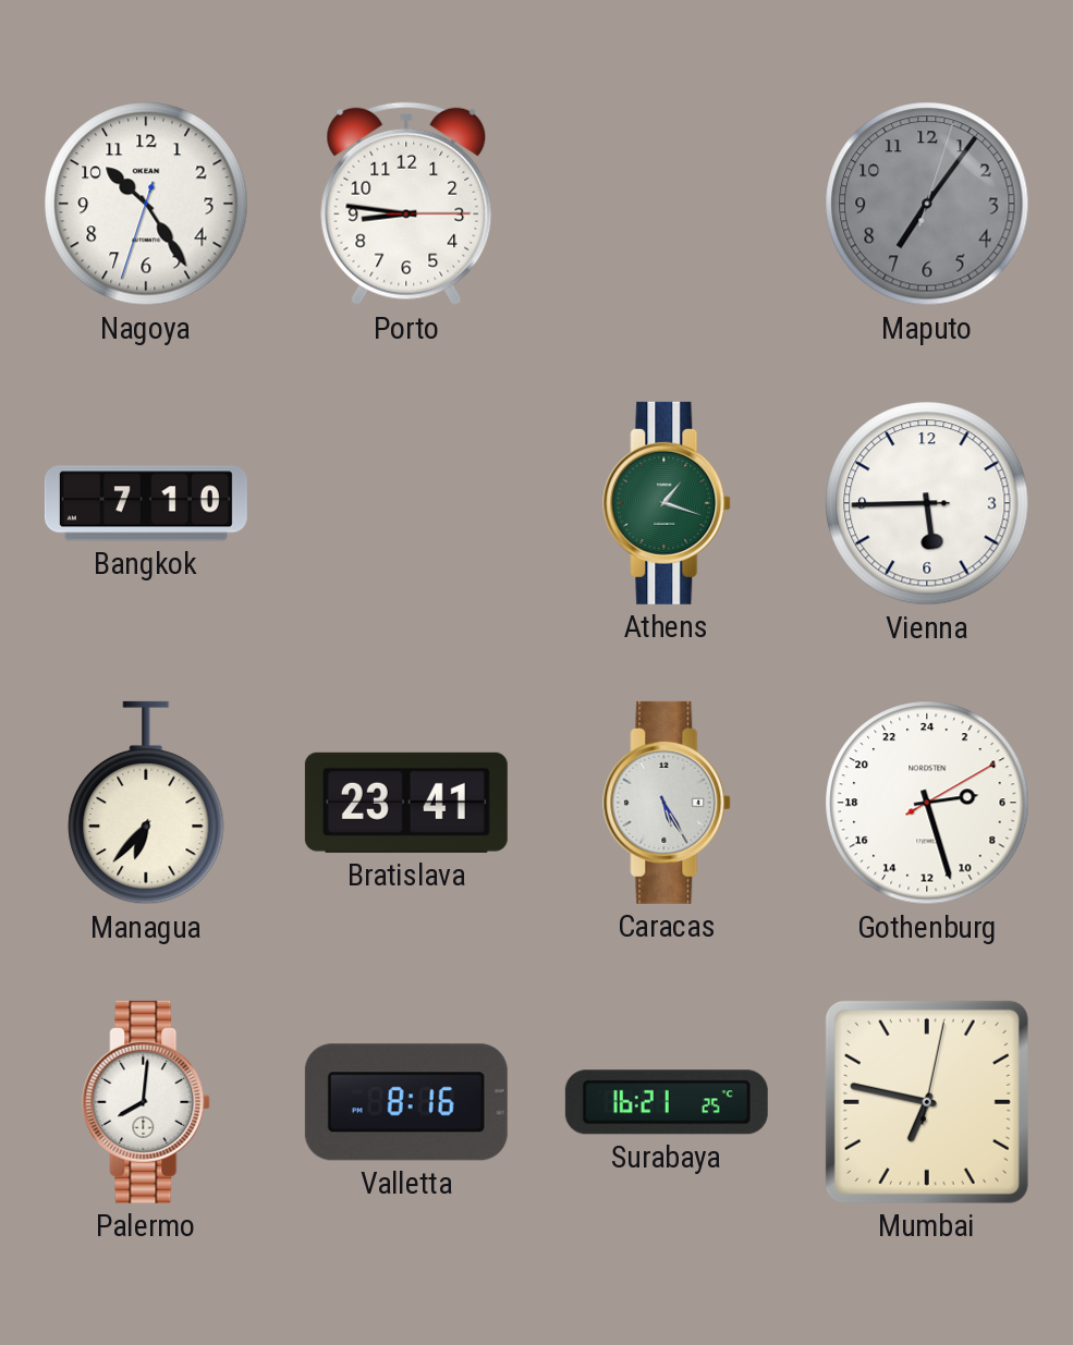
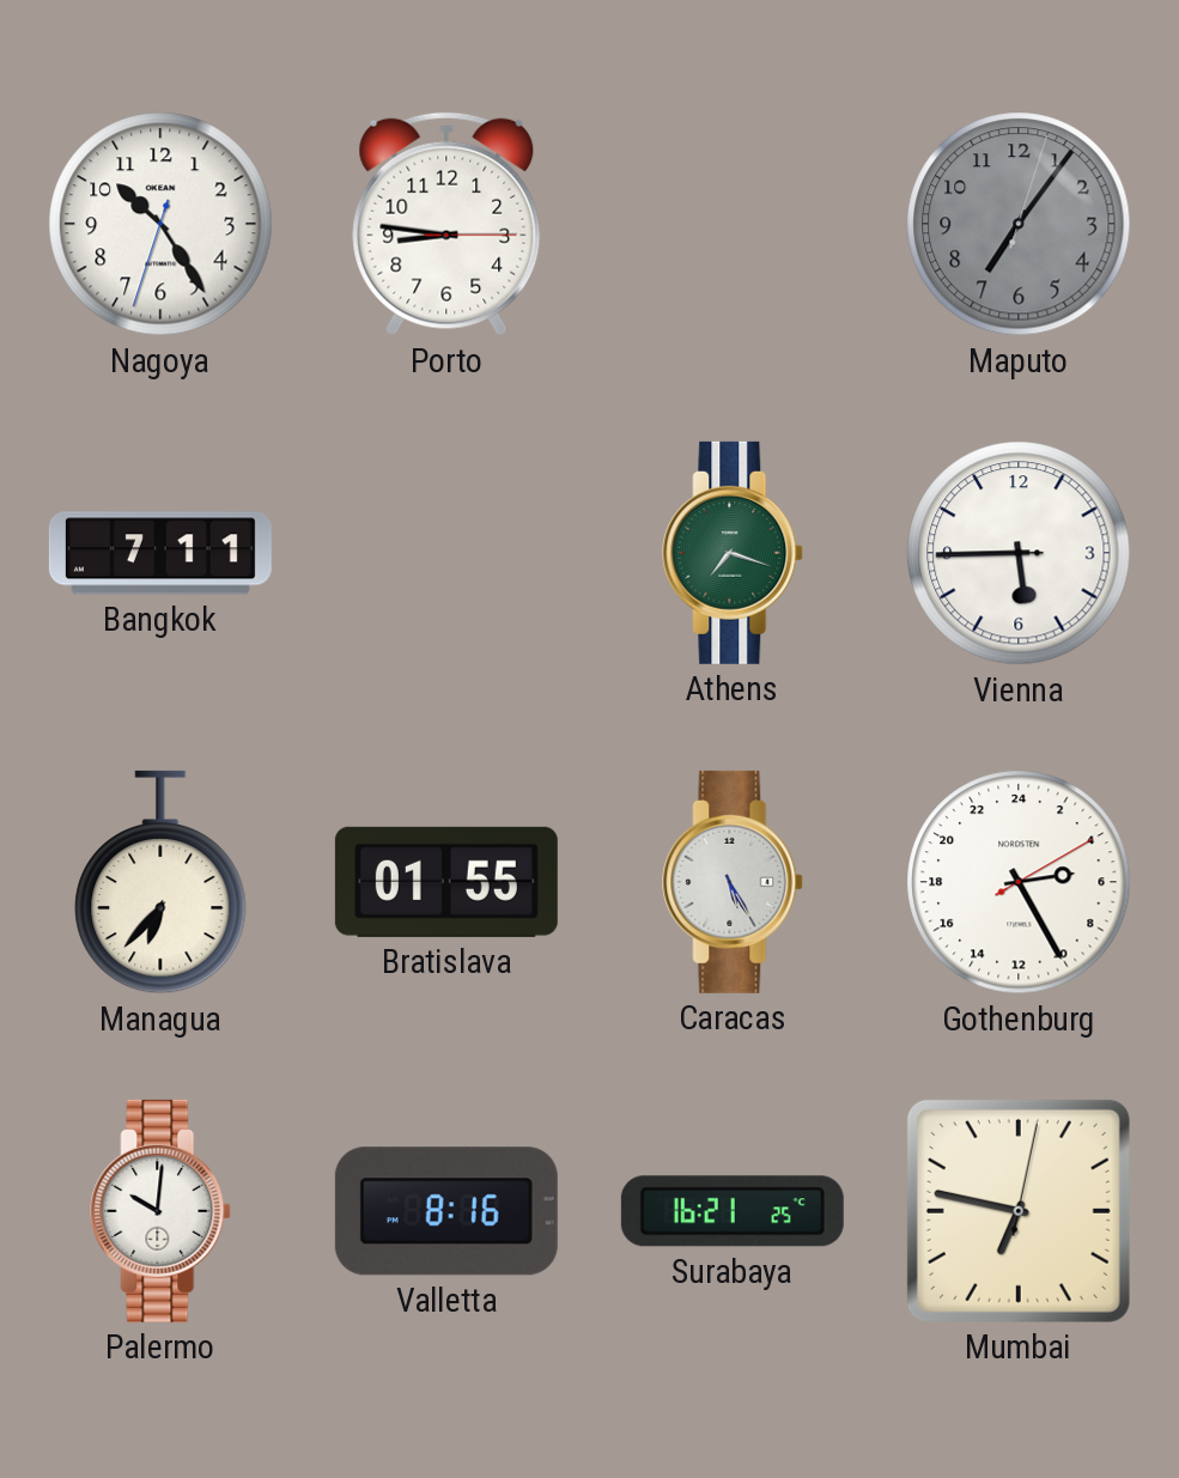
Bangkok: 7:10 -> 7:11
Athens: 1:18 -> 7:18
Bratislava: 23:41 -> 01:55
Gothenburg: 5:27 -> 5:25
Palermo: 8:01 -> 10:01
